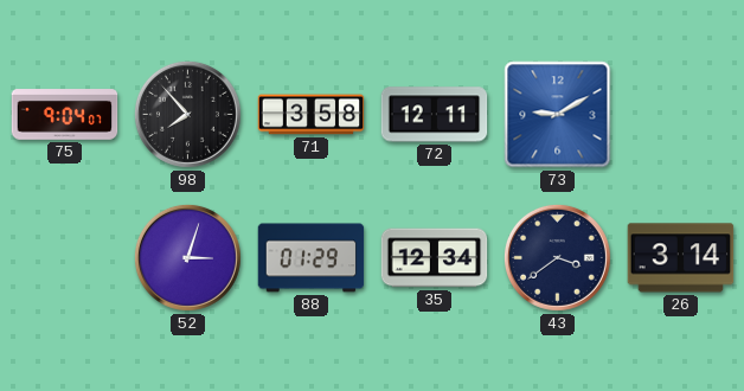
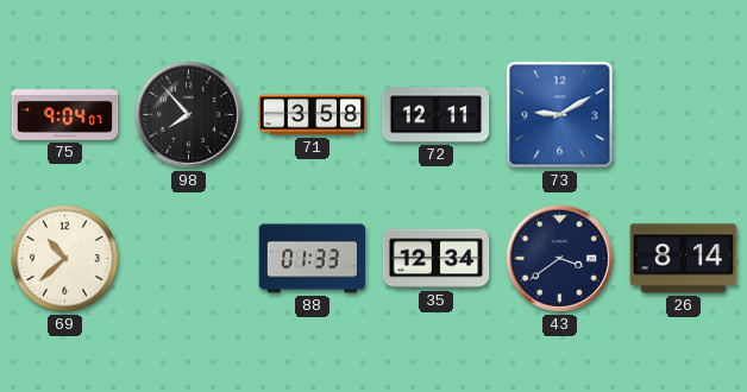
69: none -> 10:38
52: 3:03 -> none
88: 01:29 -> 01:33
26: 3:14 -> 8:14
